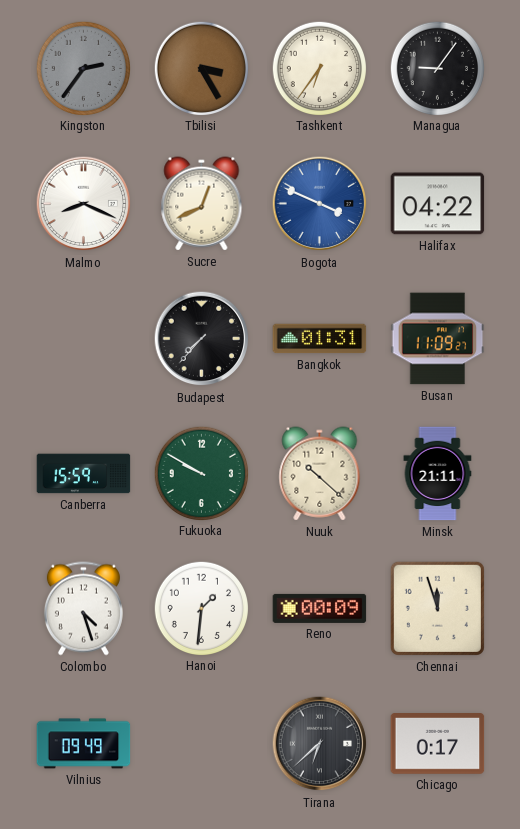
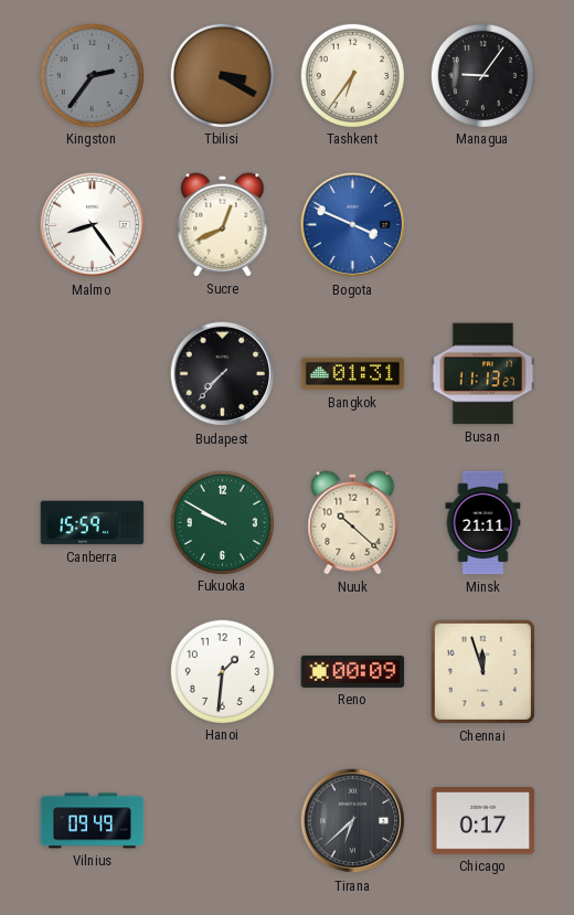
Tbilisi: 3:25 -> 3:20
Malmo: 8:19 -> 8:24
Halifax: 04:22 -> none
Busan: 11:09 -> 11:13
Colombo: 4:27 -> none
